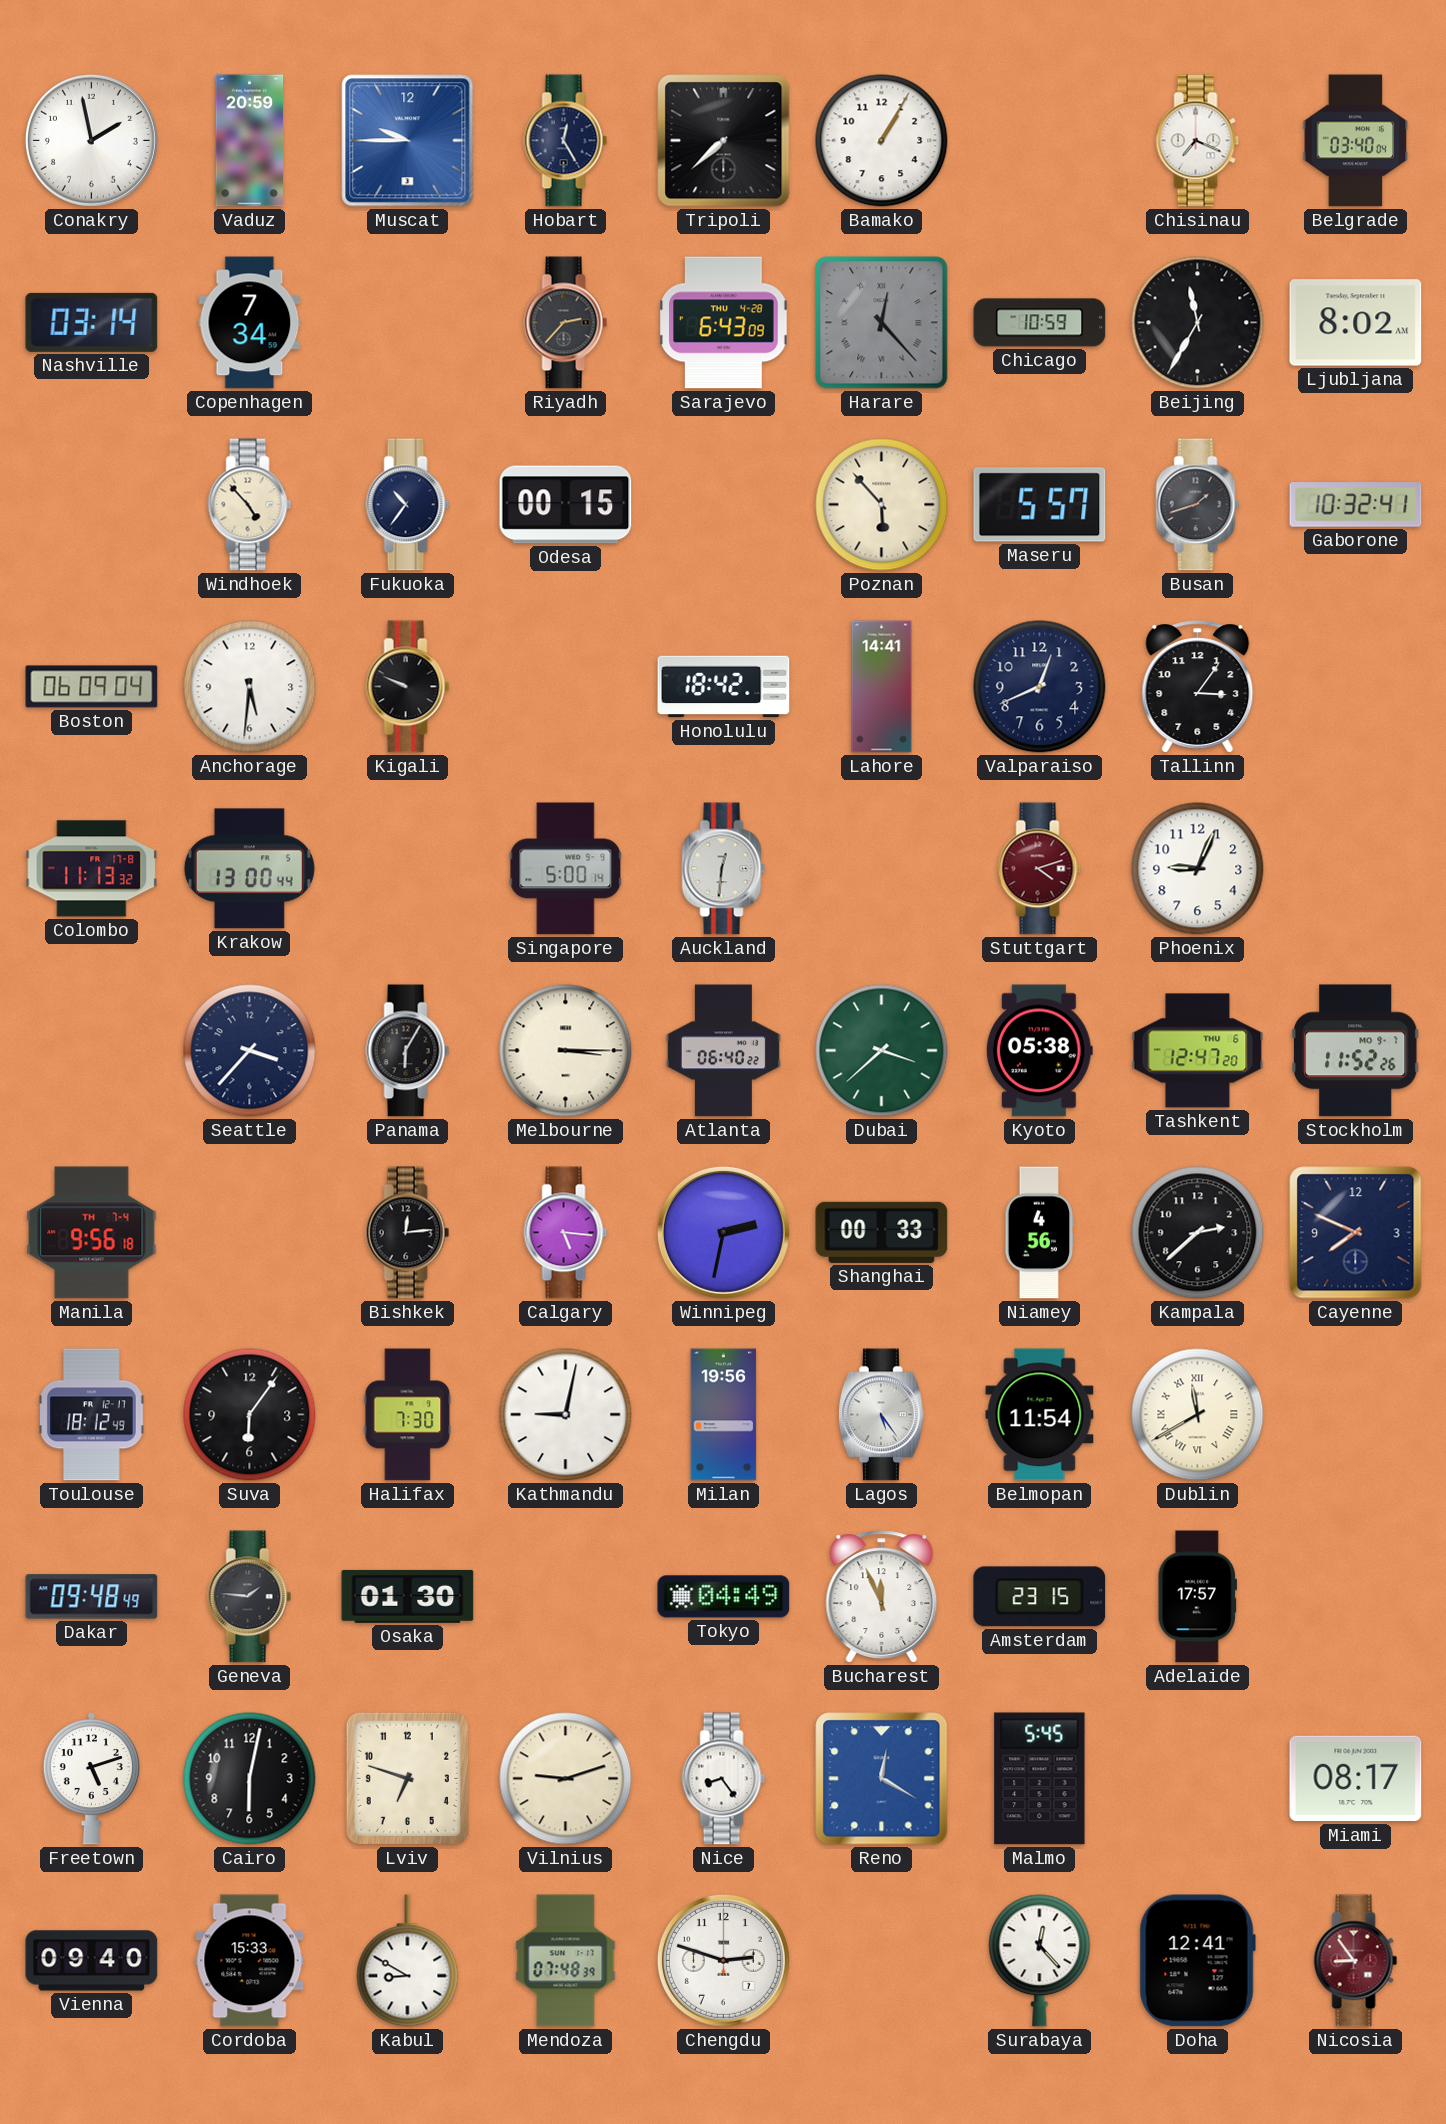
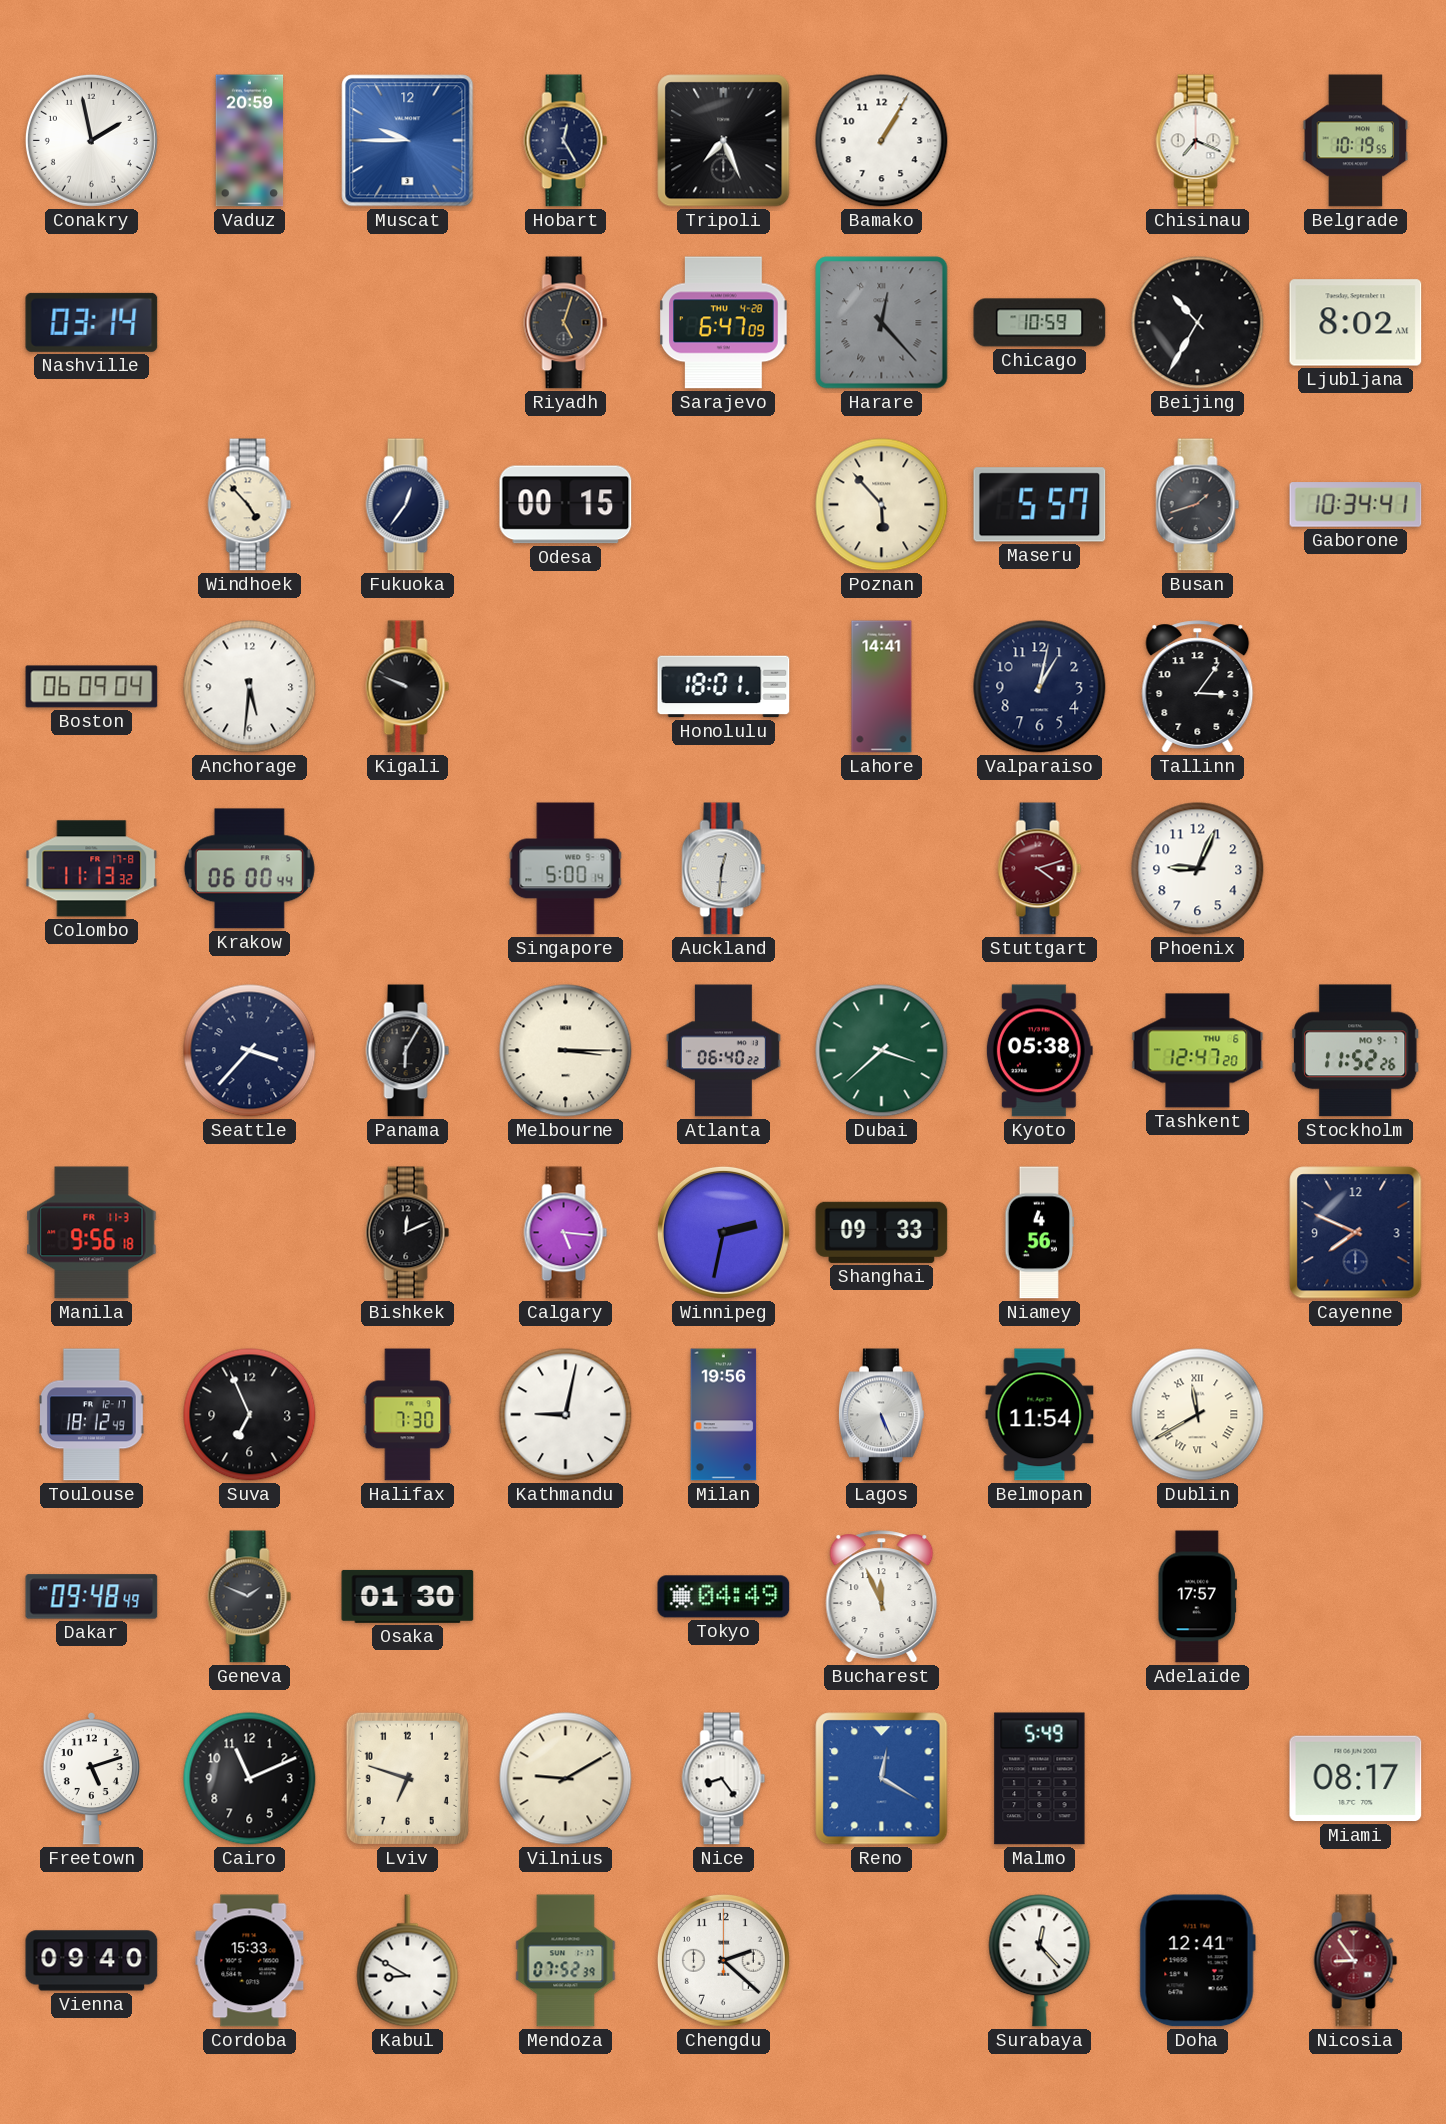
Tripoli: 7:38 -> 7:26
Belgrade: 03:40 -> 10:19
Copenhagen: 7:34 -> none
Riyadh: 2:37 -> 5:03
Sarajevo: 6:43 -> 6:47
Beijing: 11:35 -> 10:35
Fukuoka: 10:36 -> 12:36
Gaborone: 10:32 -> 10:34
Honolulu: 18:42 -> 18:01
Valparaiso: 12:41 -> 1:02
Krakow: 13:00 -> 06:00
Manila date: TH 7-4 -> FR 11-3
Bishkek: 12:14 -> 12:11
Shanghai: 00:33 -> 09:33
Kampala: 2:38 -> none
Suva: 6:06 -> 6:56
Lagos: 5:24 -> 5:26
Geneva: 1:46 -> 1:49
Amsterdam: 23:15 -> none
Cairo: 6:02 -> 11:11
Vilnius: 9:12 -> 9:10
Malmo: 5:45 -> 5:49
Mendoza: 07:48 -> 07:52
Chengdu: 2:48 -> 2:22
